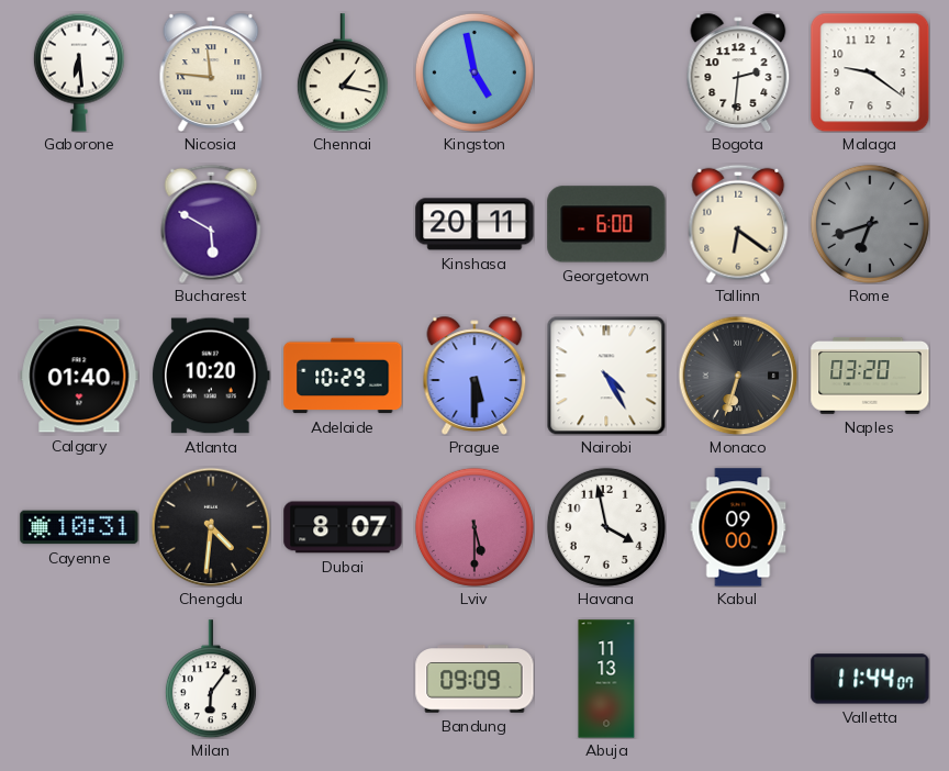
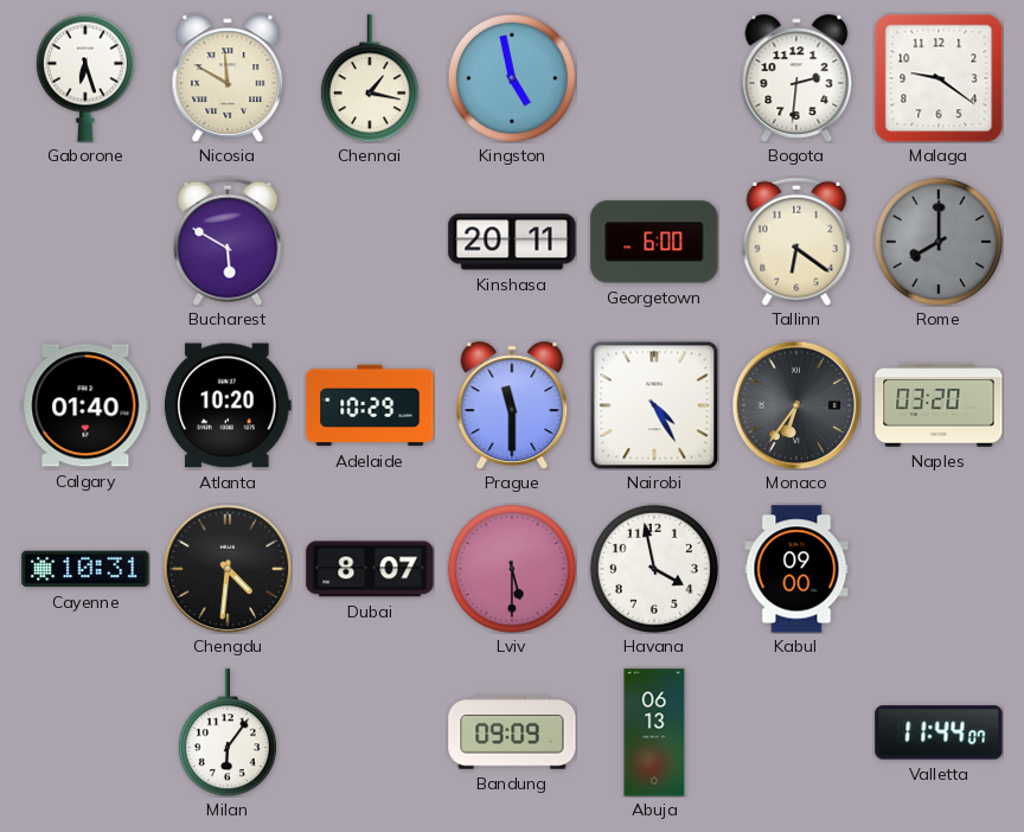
Gaborone: 6:29 -> 6:27
Nicosia: 11:46 -> 11:50
Rome: 6:42 -> 8:00
Prague: 5:30 -> 11:30
Monaco: 6:33 -> 6:36
Abuja: 11:13 -> 06:13
